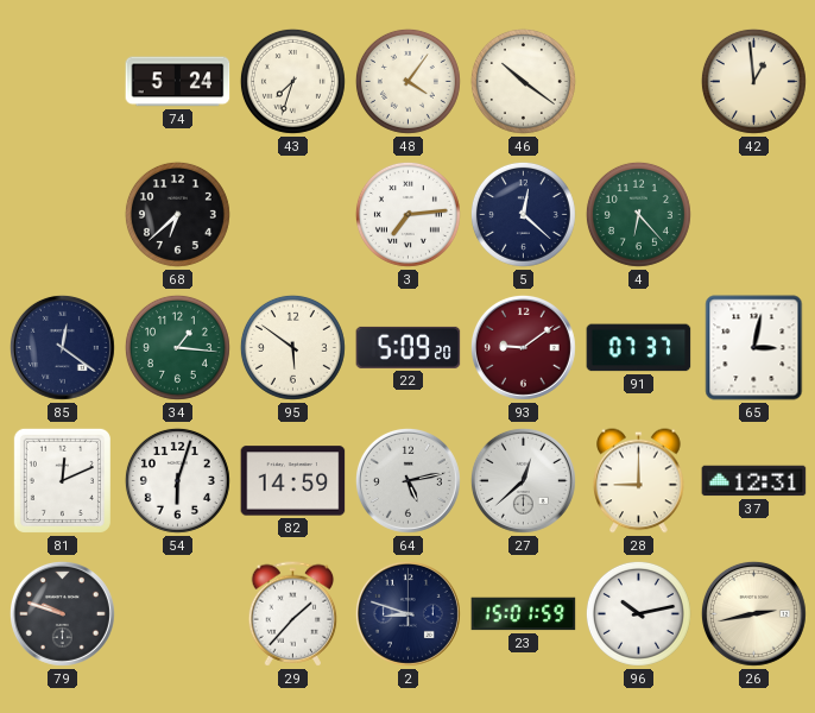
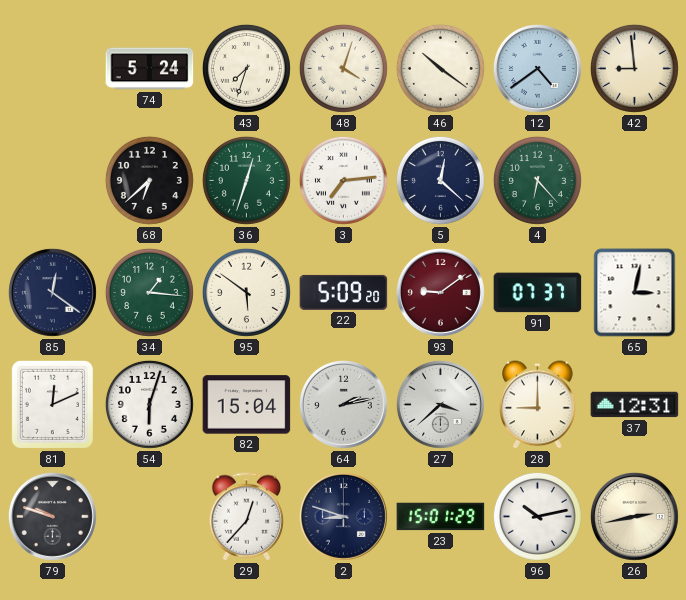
48: 4:06 -> 4:03
12: none -> 4:39
42: 12:59 -> 8:59
36: none -> 12:33
82: 14:59 -> 15:04
64: 5:13 -> 2:13
27: 12:38 -> 3:38
29: 1:37 -> 12:37
23: 15:01:59 -> 15:01:29
